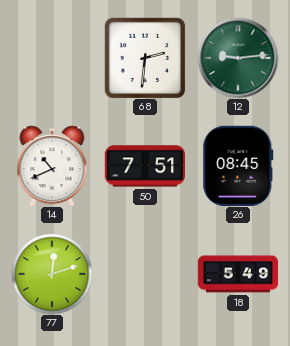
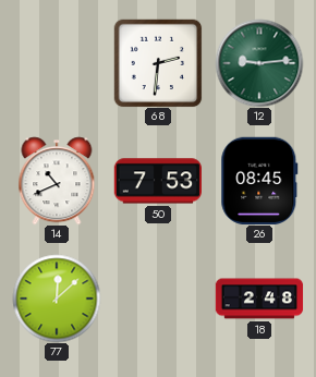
50: 7:51 -> 7:53
77: 12:12 -> 12:08
18: 5:49 -> 2:48
